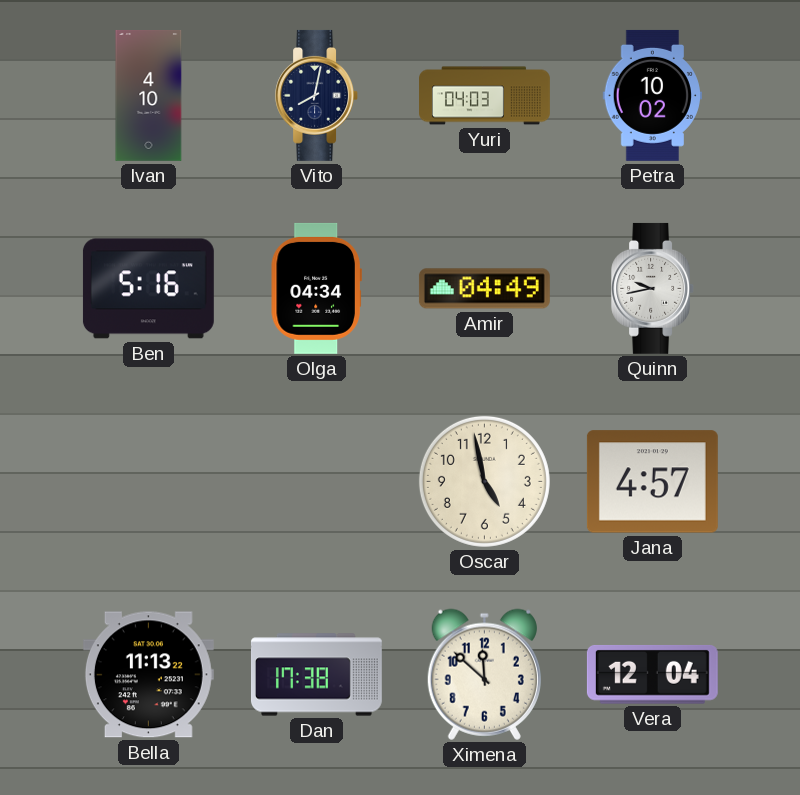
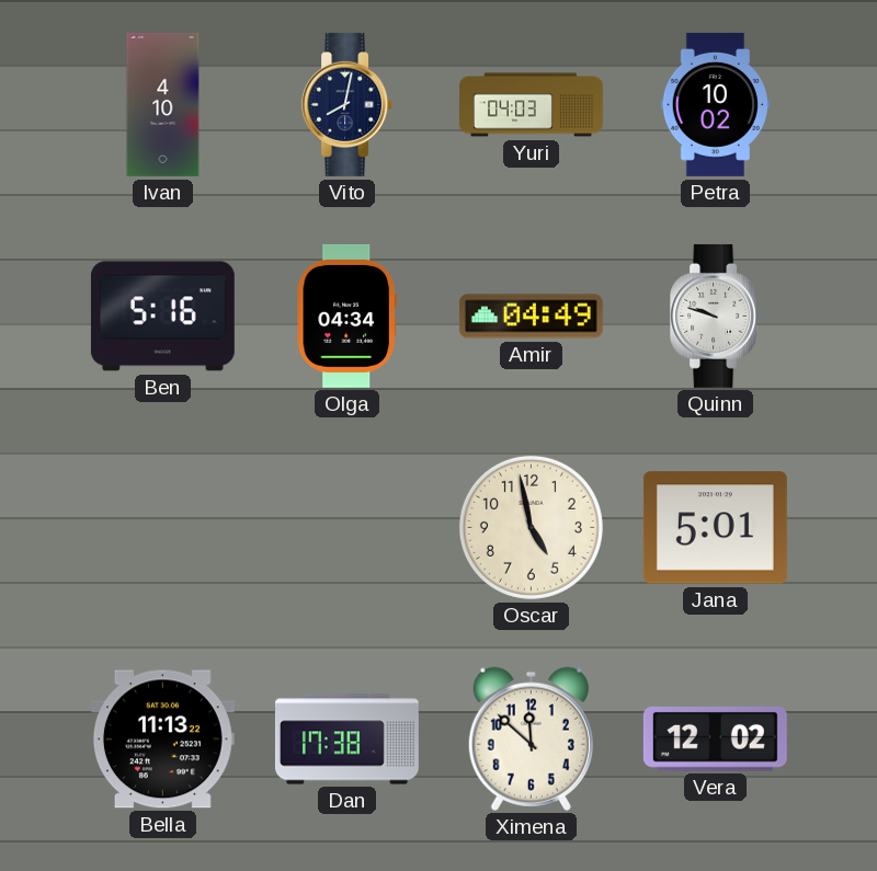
Quinn: 9:43 -> 9:48
Jana: 4:57 -> 5:01
Vera: 12:04 -> 12:02
